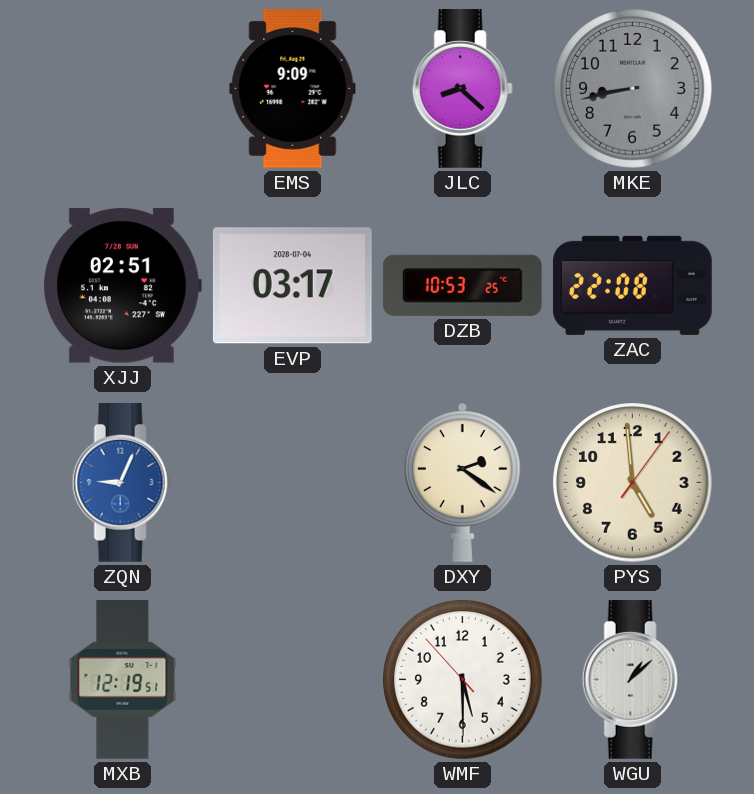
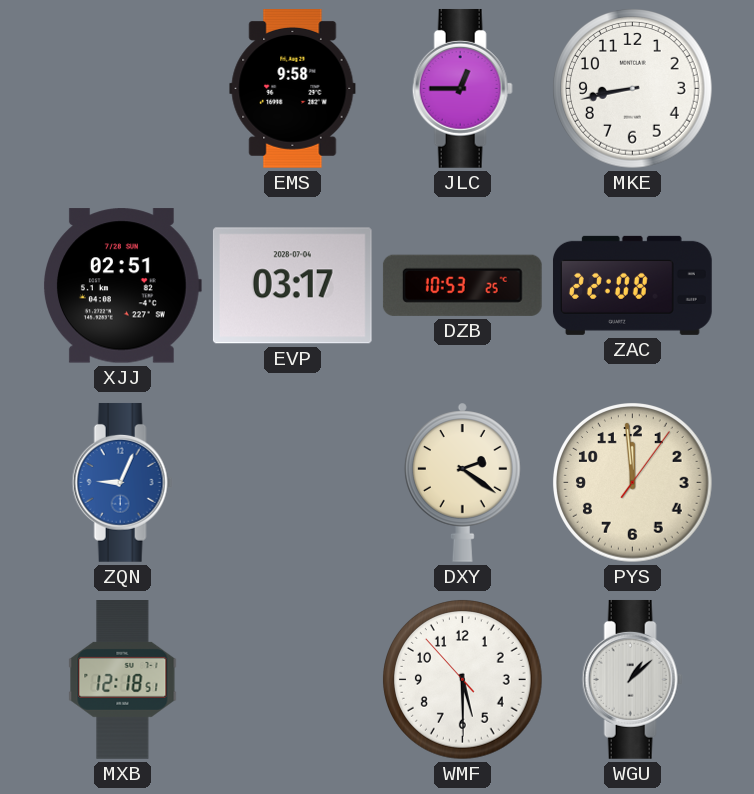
EMS: 9:09 -> 9:58
JLC: 8:22 -> 12:45
MKE dial: grey -> white
PYS: 4:59 -> 11:59
MXB: 12:19 -> 12:18
